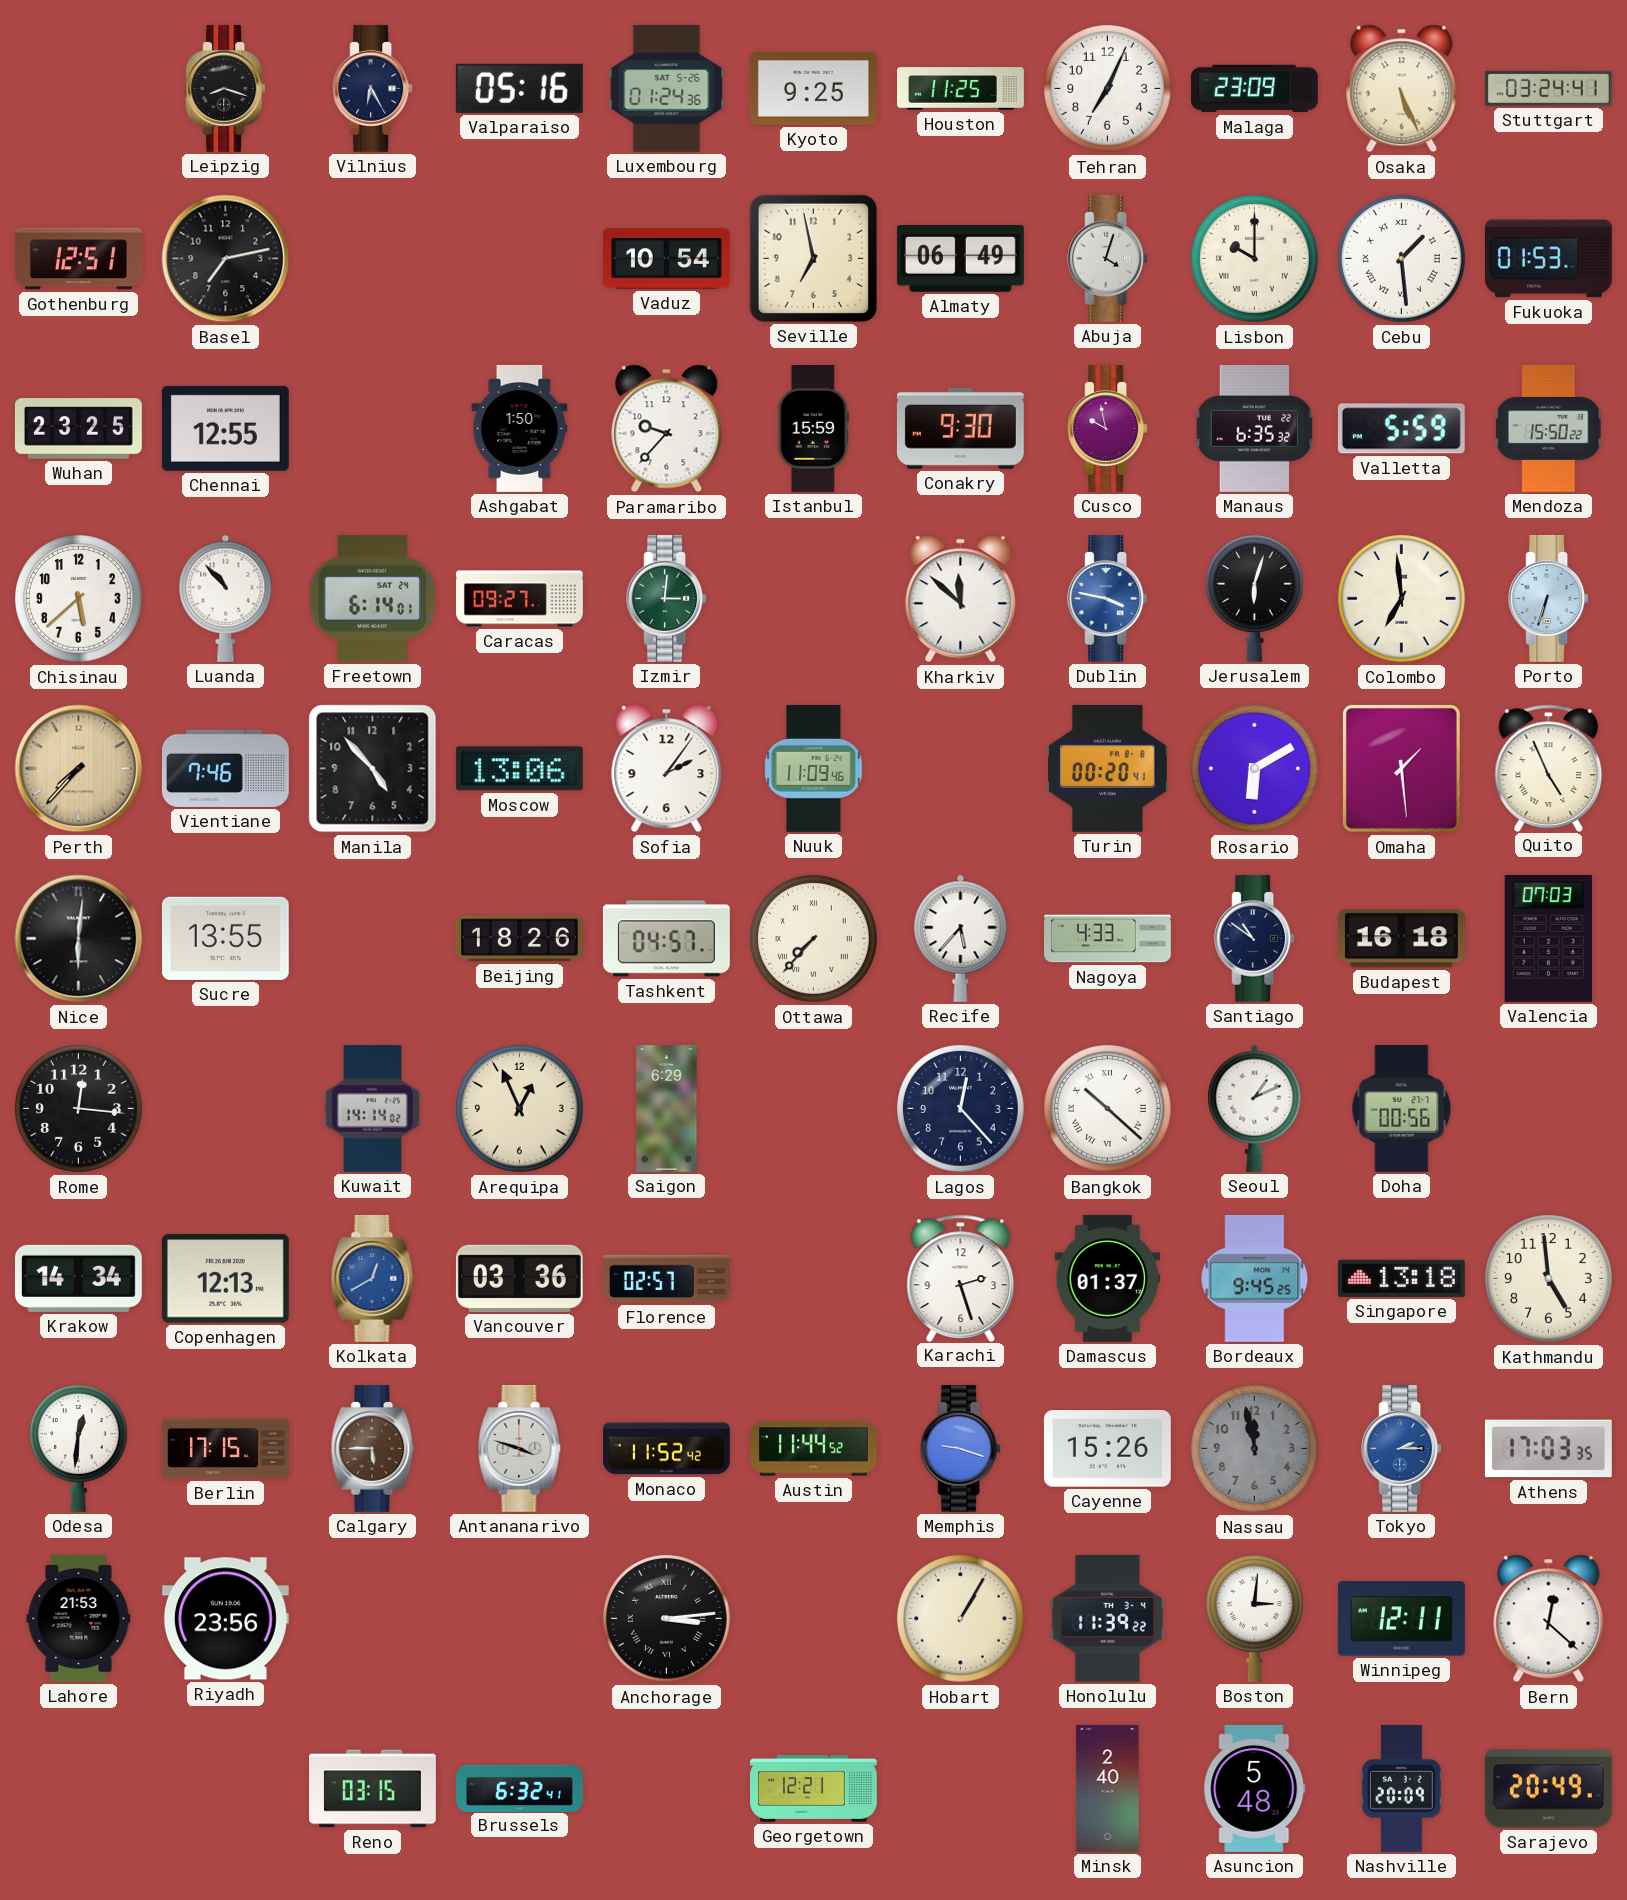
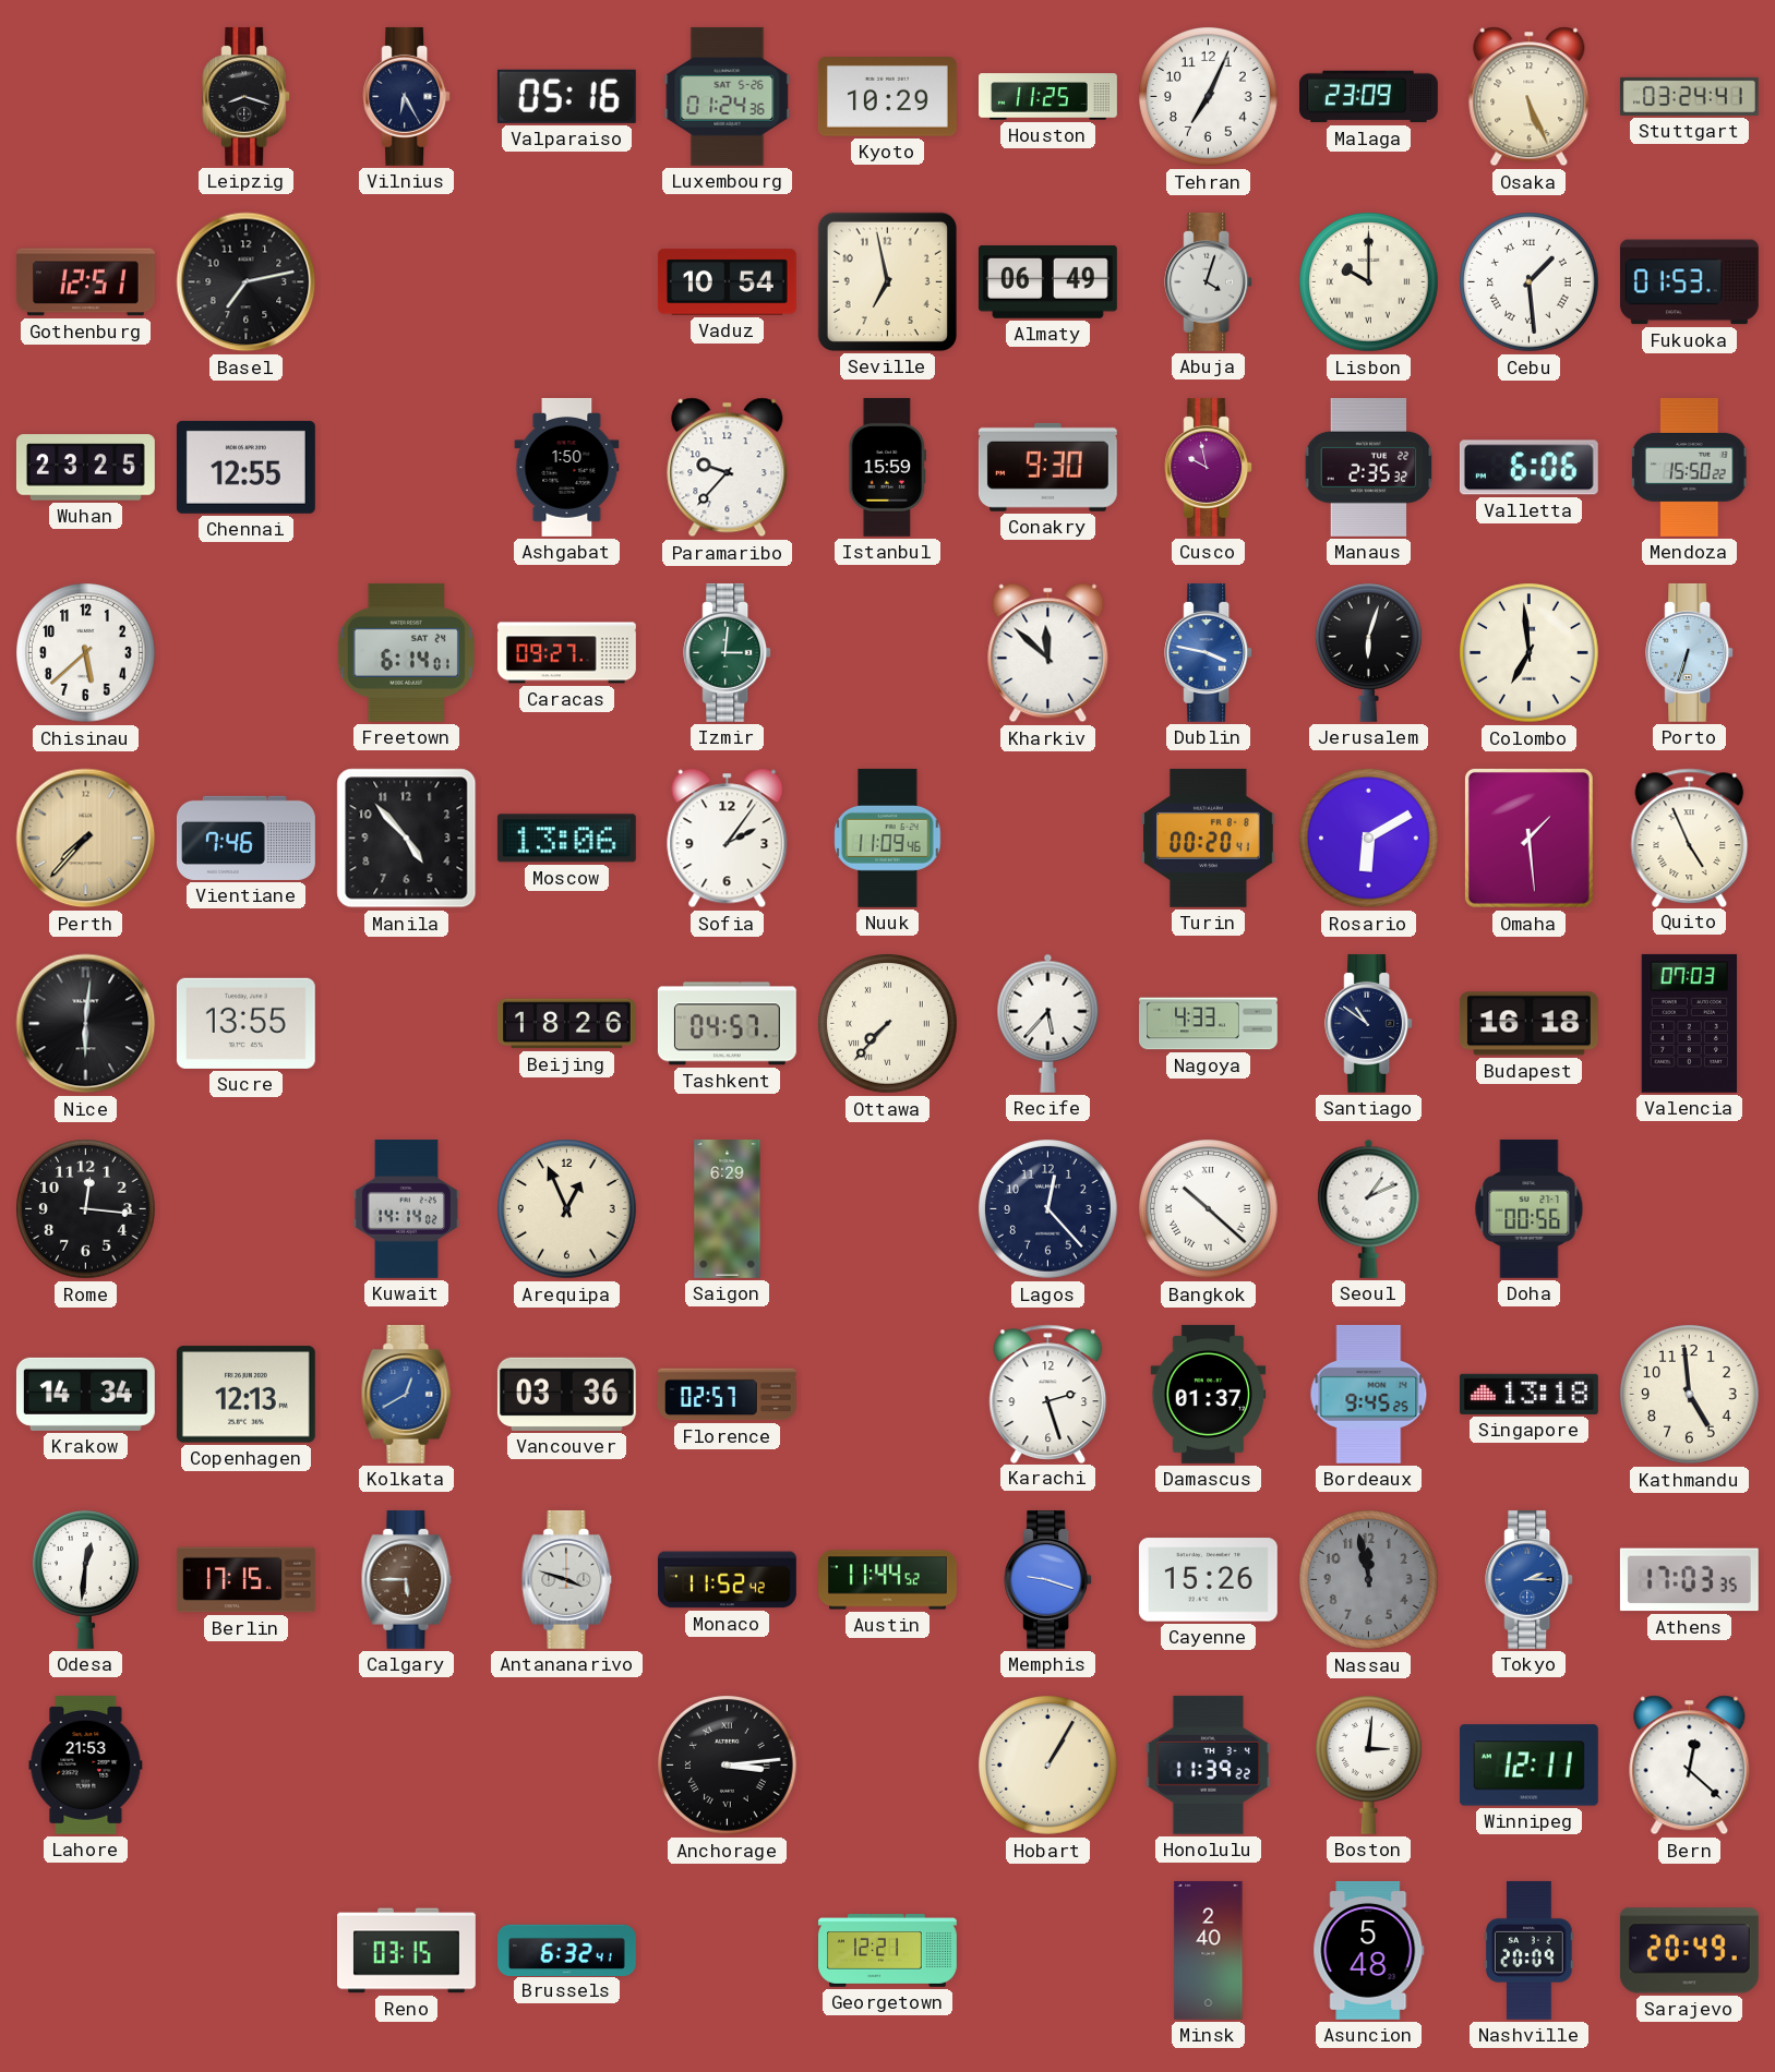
Kyoto: 9:25 -> 10:29
Manaus: 6:35 -> 2:35
Valletta: 5:59 -> 6:06
Luanda: 10:53 -> none
Riyadh: 23:56 -> none
